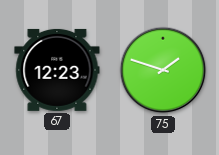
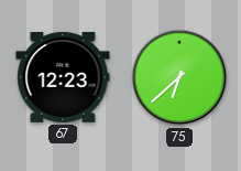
75: 1:48 -> 6:38
